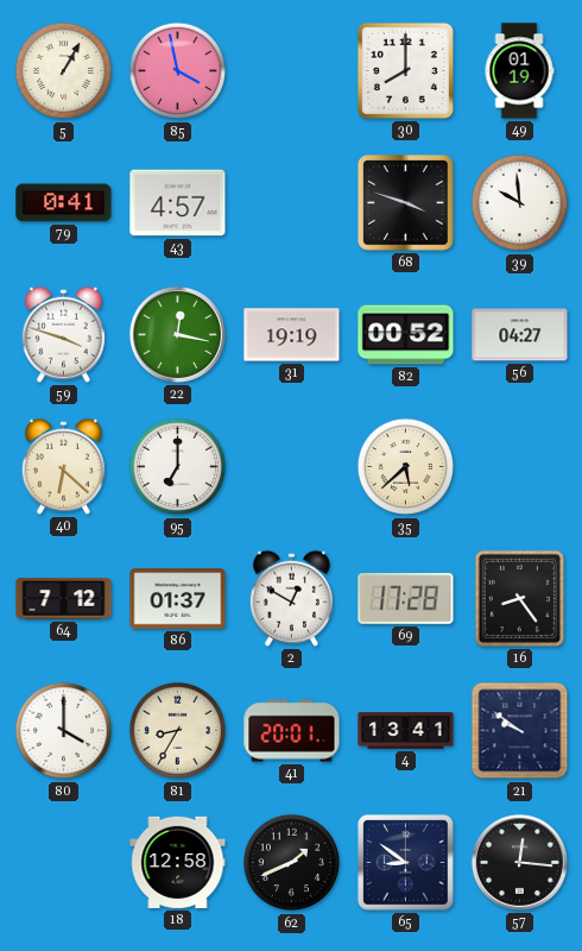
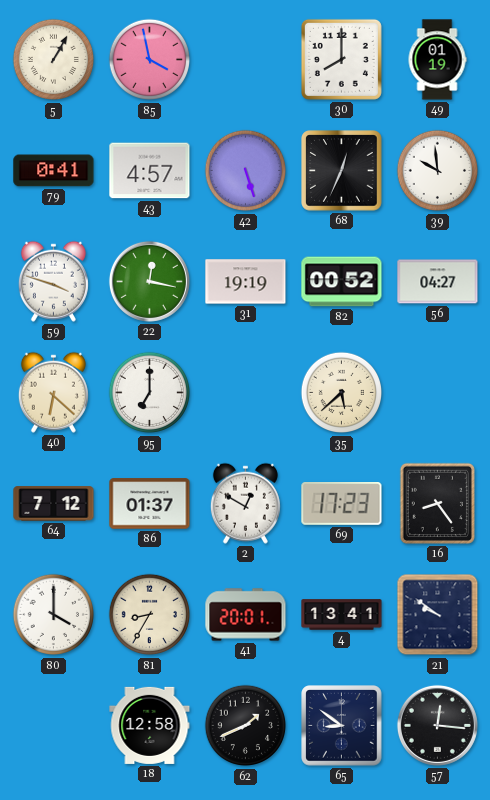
42: none -> 5:27
68: 3:48 -> 12:34
69: 17:28 -> 17:23
